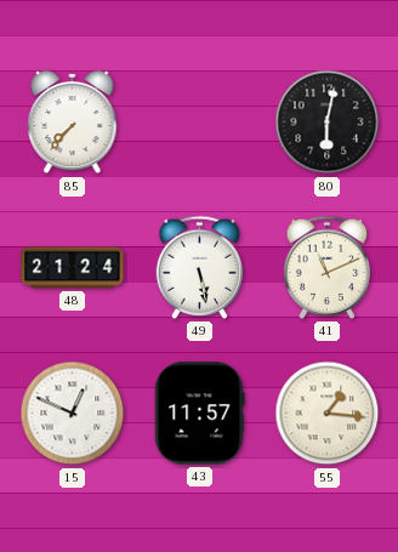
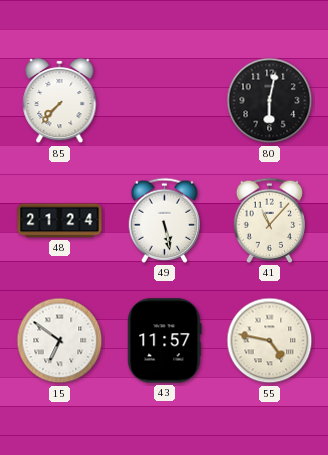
41: 11:11 -> 11:07
15: 12:49 -> 6:51
55: 1:16 -> 4:47
